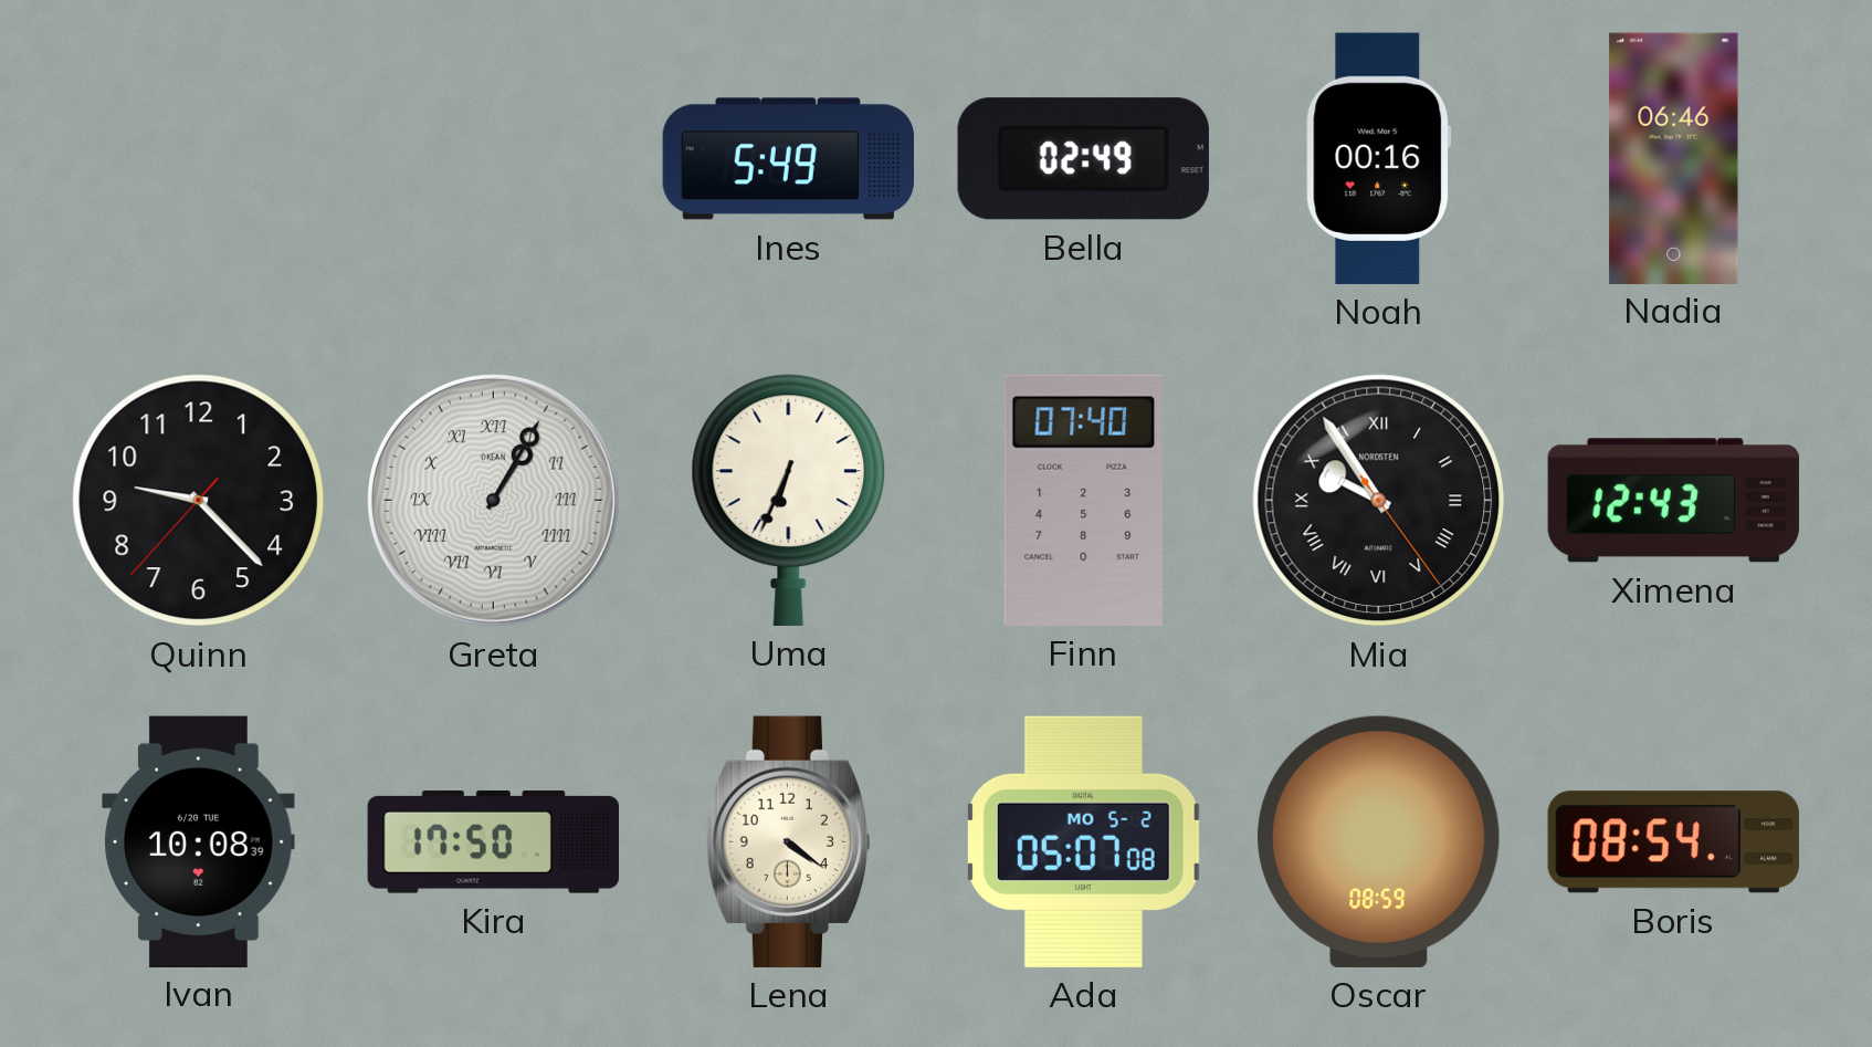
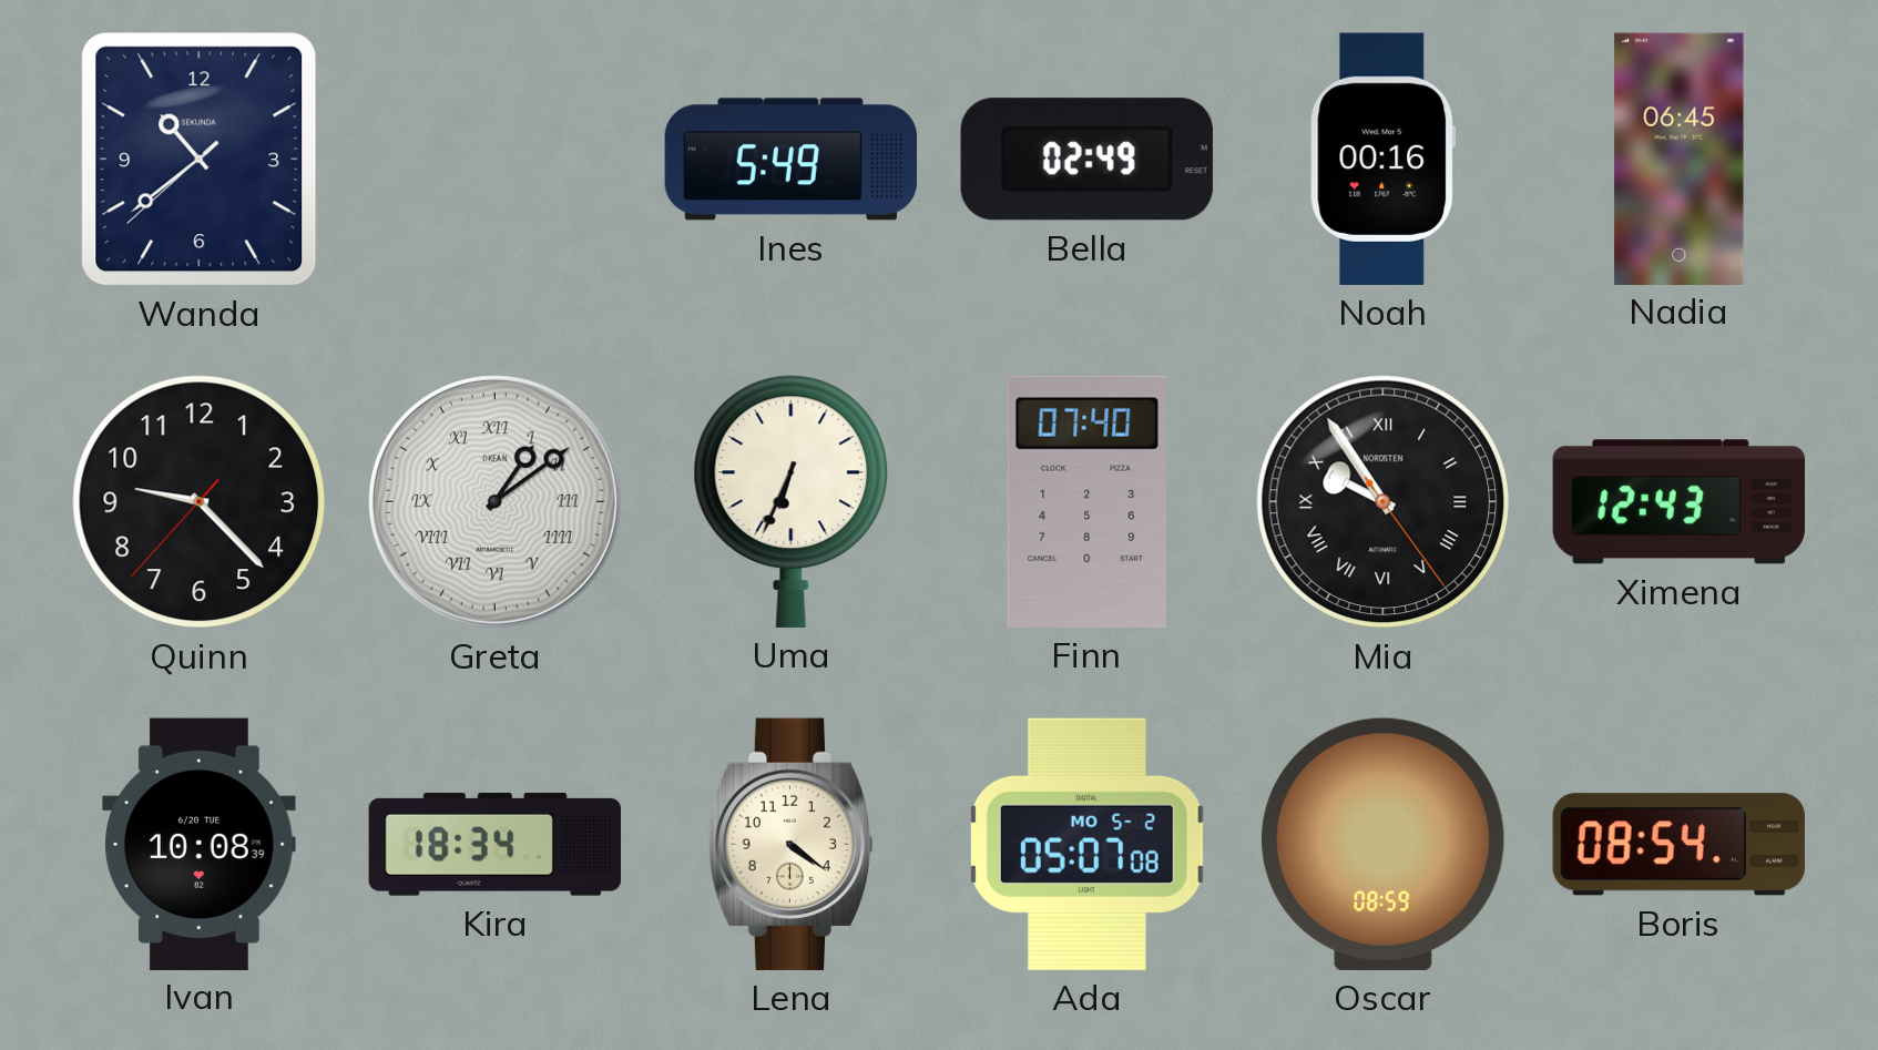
Wanda: none -> 10:38
Nadia: 06:46 -> 06:45
Greta: 1:05 -> 1:09
Kira: 17:50 -> 18:34
